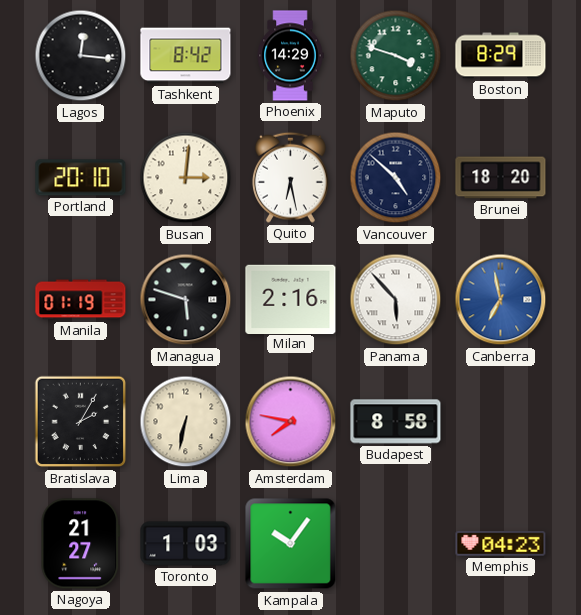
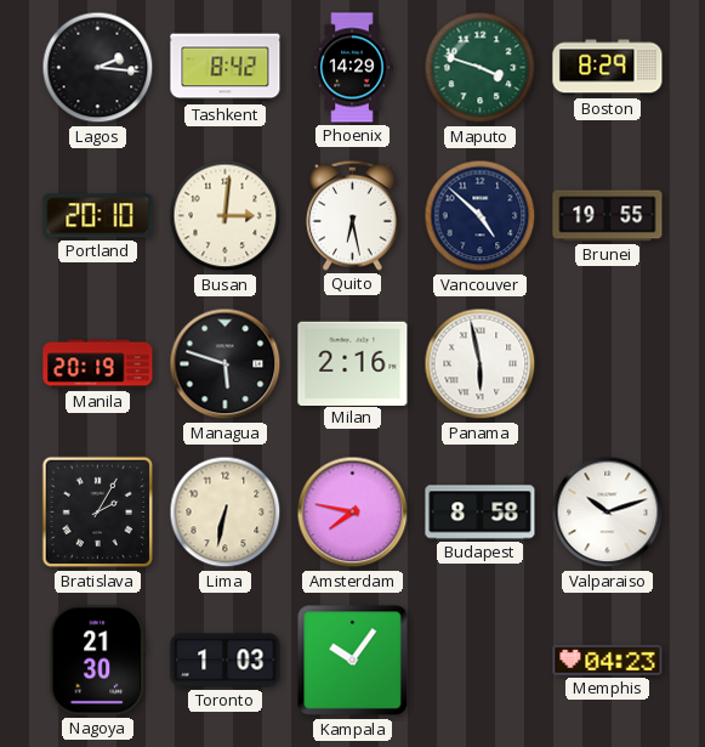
Lagos: 12:16 -> 2:16
Brunei: 18:20 -> 19:55
Manila: 01:19 -> 20:19
Panama: 5:53 -> 5:58
Canberra: 6:58 -> none
Valparaiso: none -> 10:12
Nagoya: 21:27 -> 21:30
